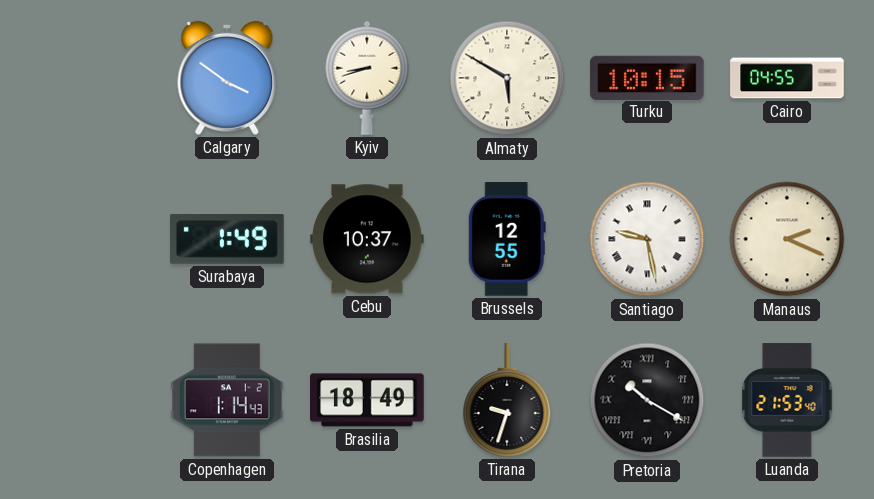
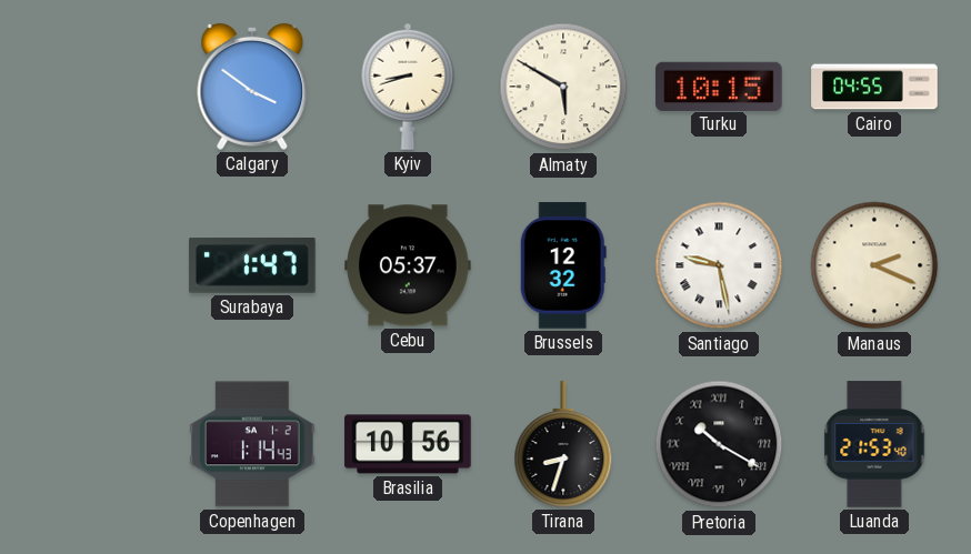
Surabaya: 1:49 -> 1:47
Cebu: 10:37 -> 05:37
Brussels: 12:55 -> 12:32
Brasilia: 18:49 -> 10:56
Tirana: 9:33 -> 8:33
